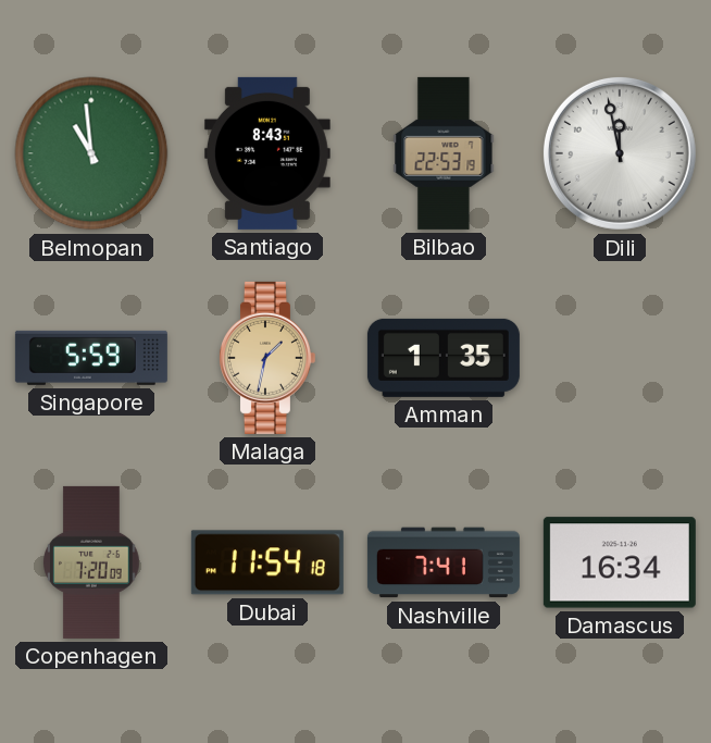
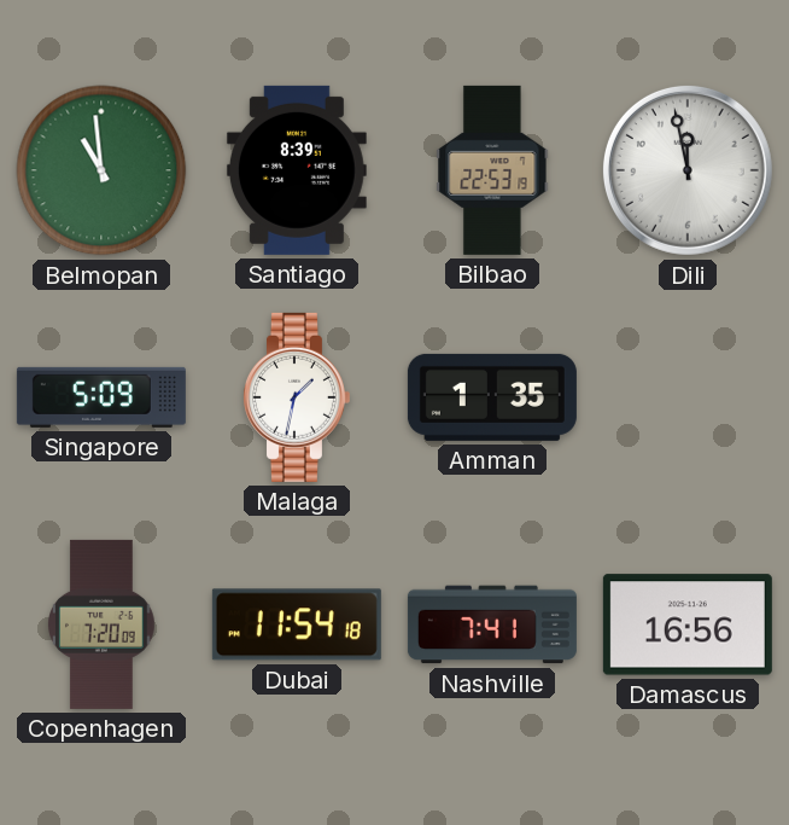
Santiago: 8:43 -> 8:39
Singapore: 5:59 -> 5:09
Malaga dial: champagne -> white
Damascus: 16:34 -> 16:56
